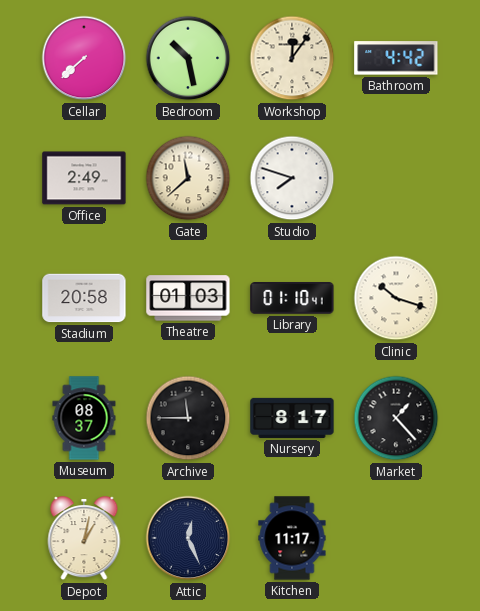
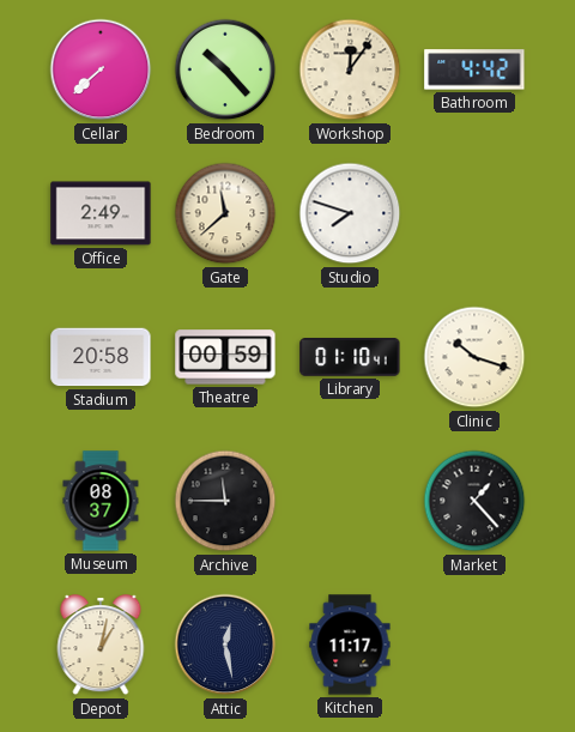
Bedroom: 10:28 -> 10:23
Theatre: 01:03 -> 00:59
Nursery: 8:17 -> none
Attic: 12:26 -> 12:28
